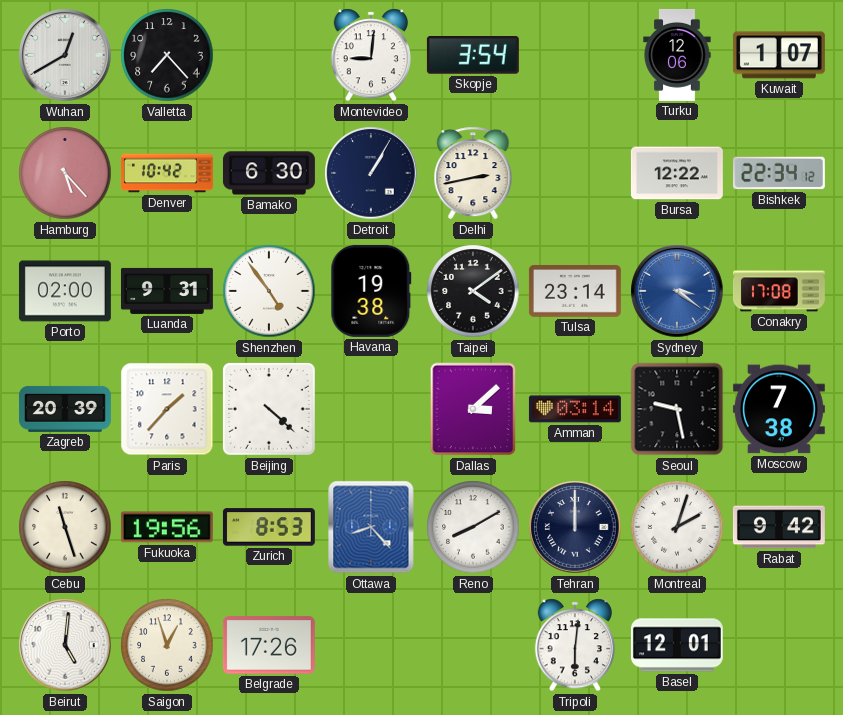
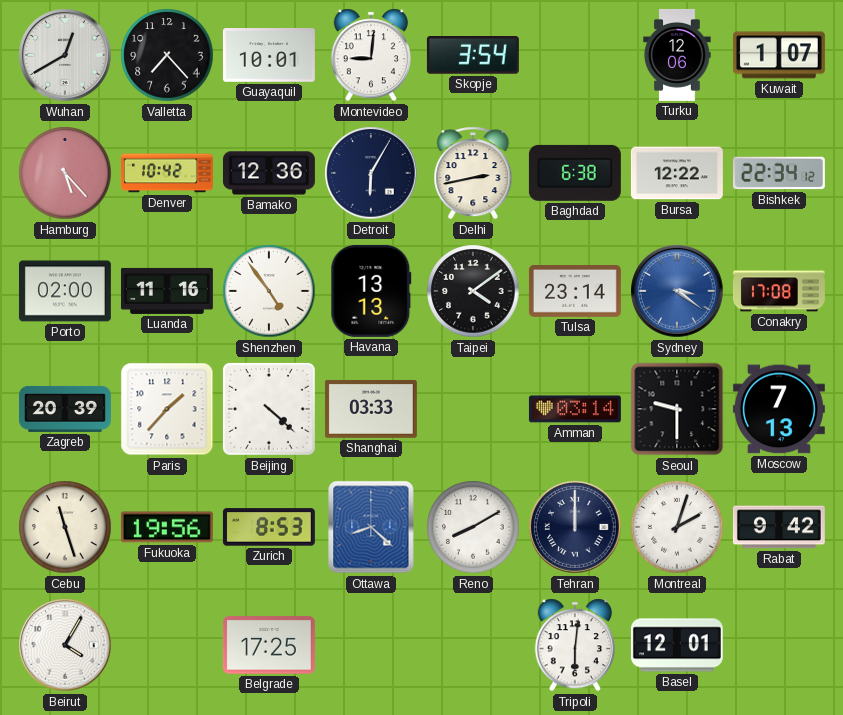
Guayaquil: none -> 10:01
Bamako: 6:30 -> 12:36
Detroit: 1:05 -> 6:05
Baghdad: none -> 6:38
Luanda: 9:31 -> 11:16
Havana: 19:38 -> 13:13
Shanghai: none -> 03:33
Dallas: 3:08 -> none
Seoul: 9:28 -> 9:30
Moscow: 7:38 -> 7:13
Ottawa: 8:23 -> 8:22
Beirut: 5:01 -> 4:05
Saigon: 12:57 -> none
Belgrade: 17:26 -> 17:25
